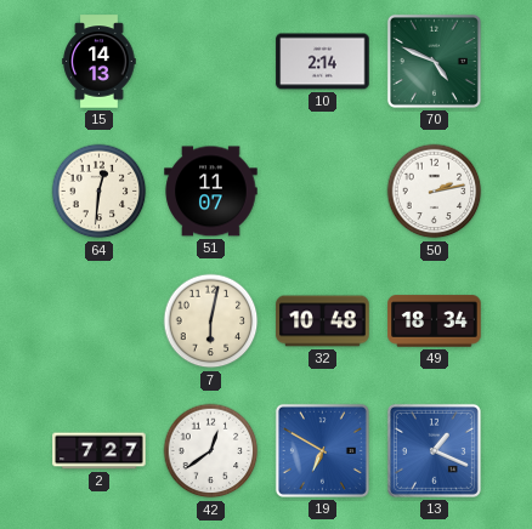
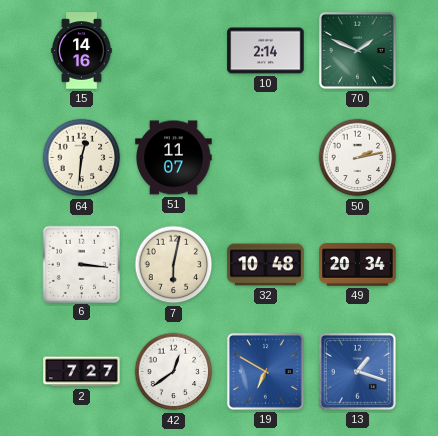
15: 14:13 -> 14:16
70: 4:49 -> 1:49
6: none -> 3:16
49: 18:34 -> 20:34
13: 1:19 -> 1:18
